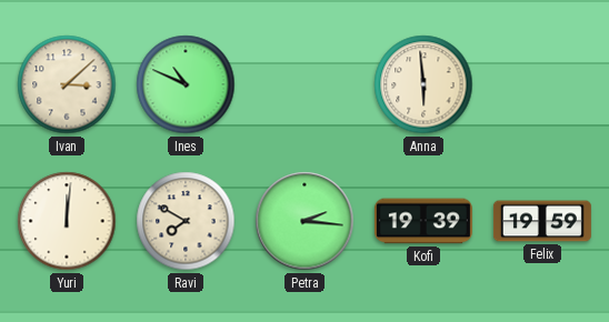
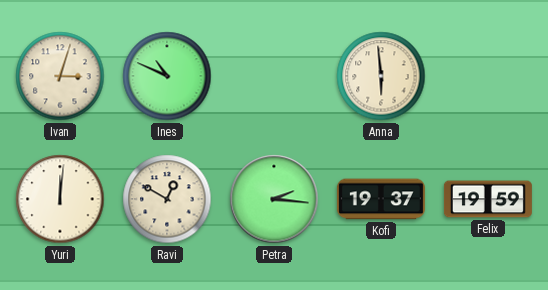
Ivan: 3:08 -> 3:03
Ravi: 7:50 -> 12:50
Kofi: 19:39 -> 19:37
